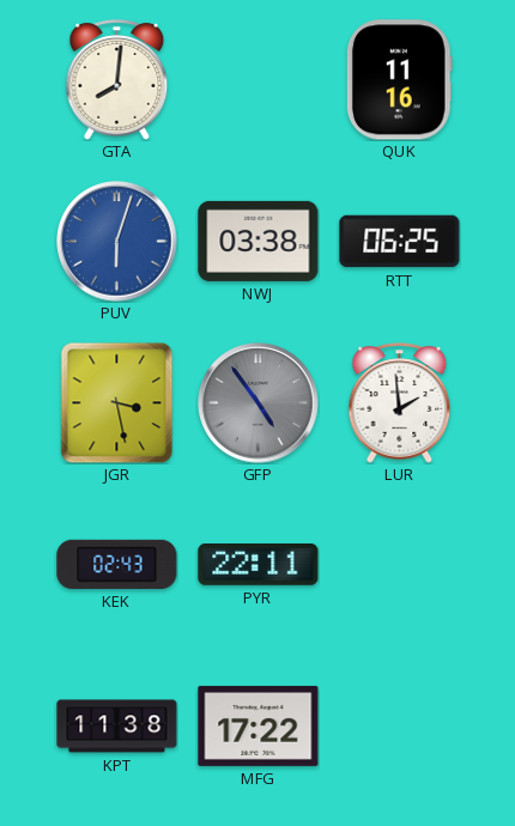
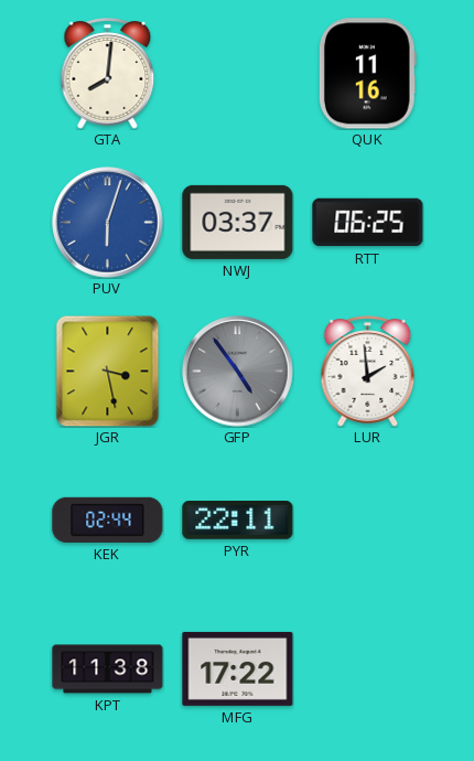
NWJ: 03:38 -> 03:37
KEK: 02:43 -> 02:44
